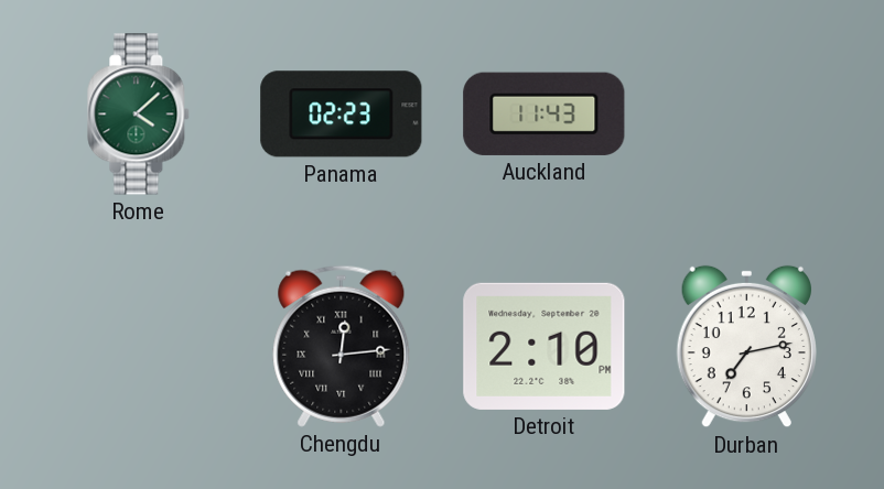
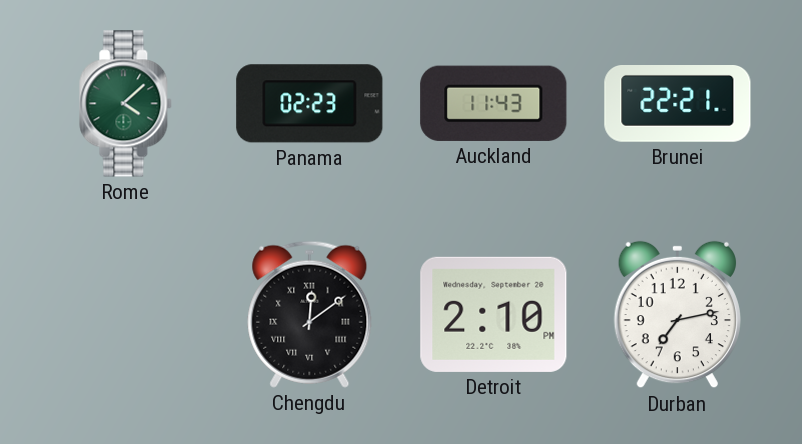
Brunei: none -> 22:21
Chengdu: 12:14 -> 12:09
